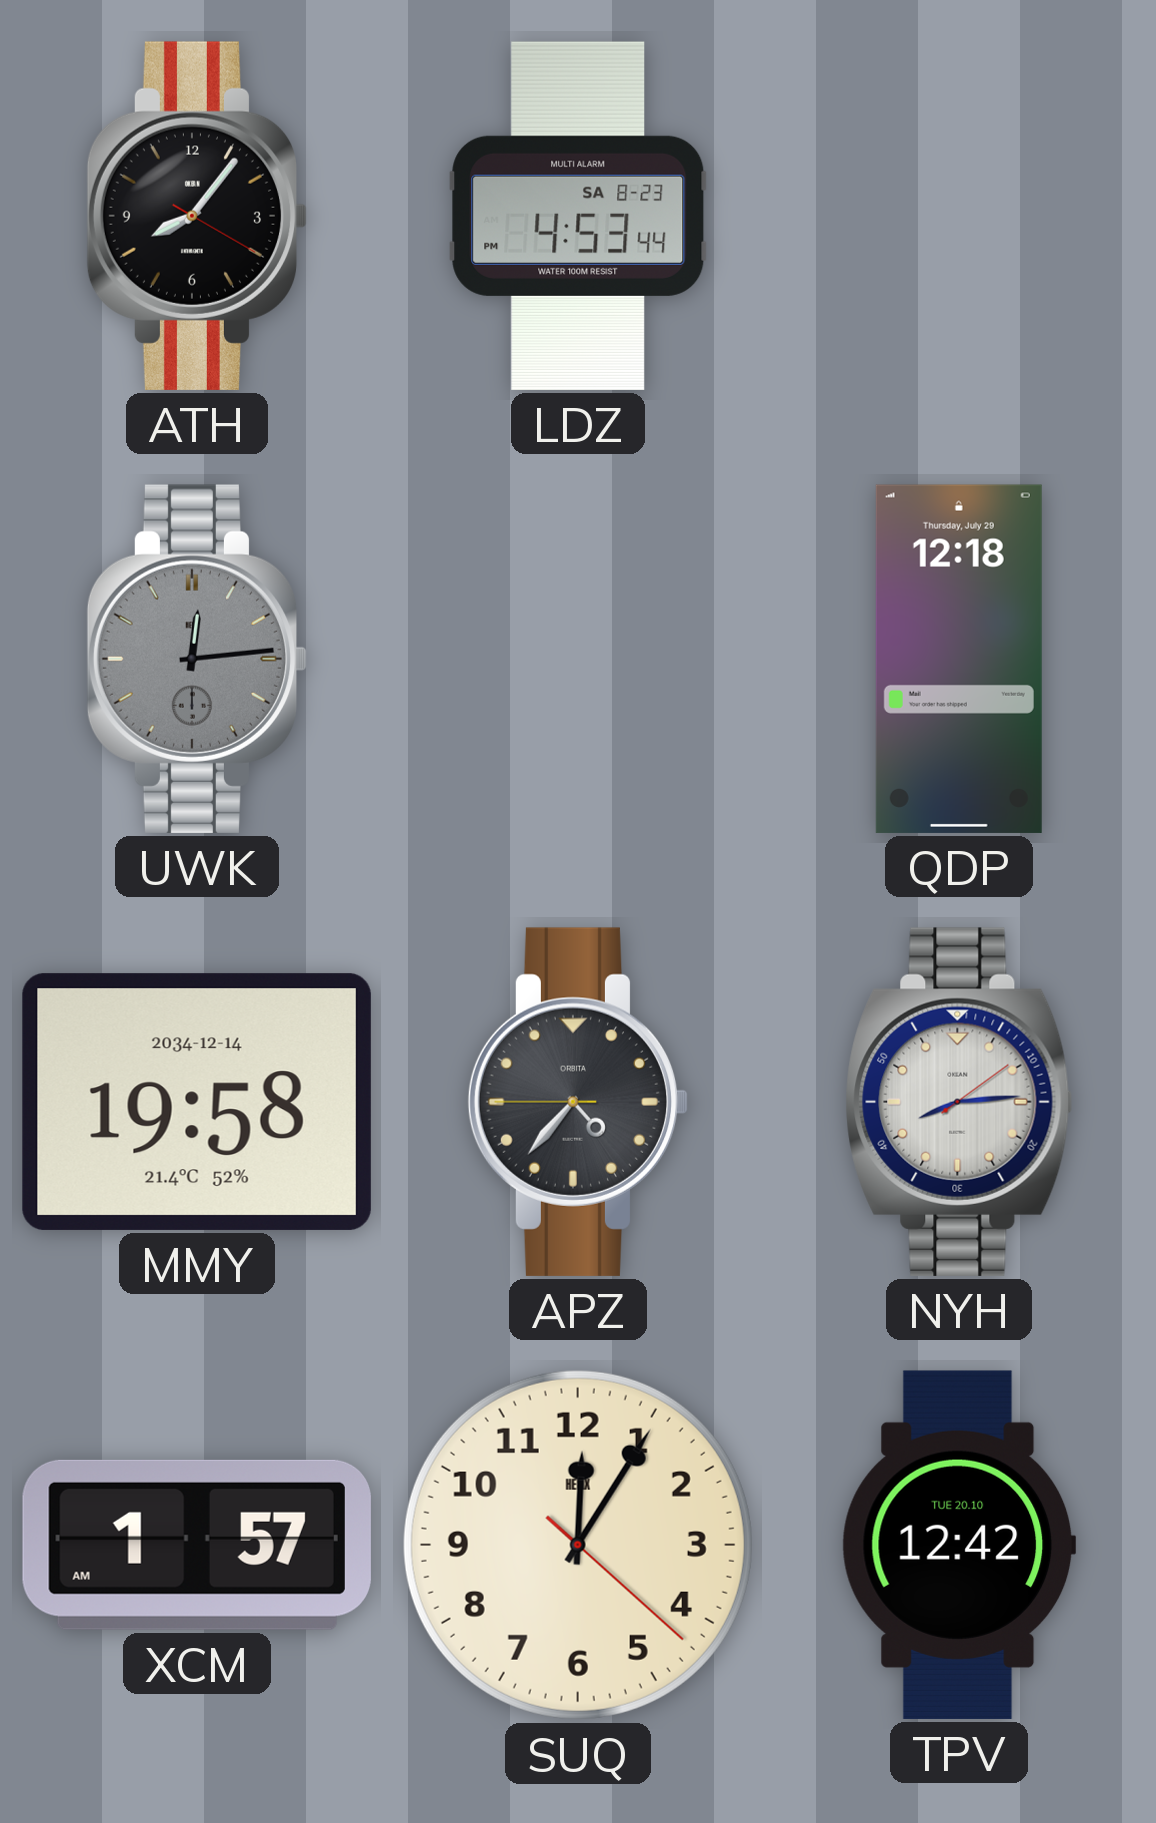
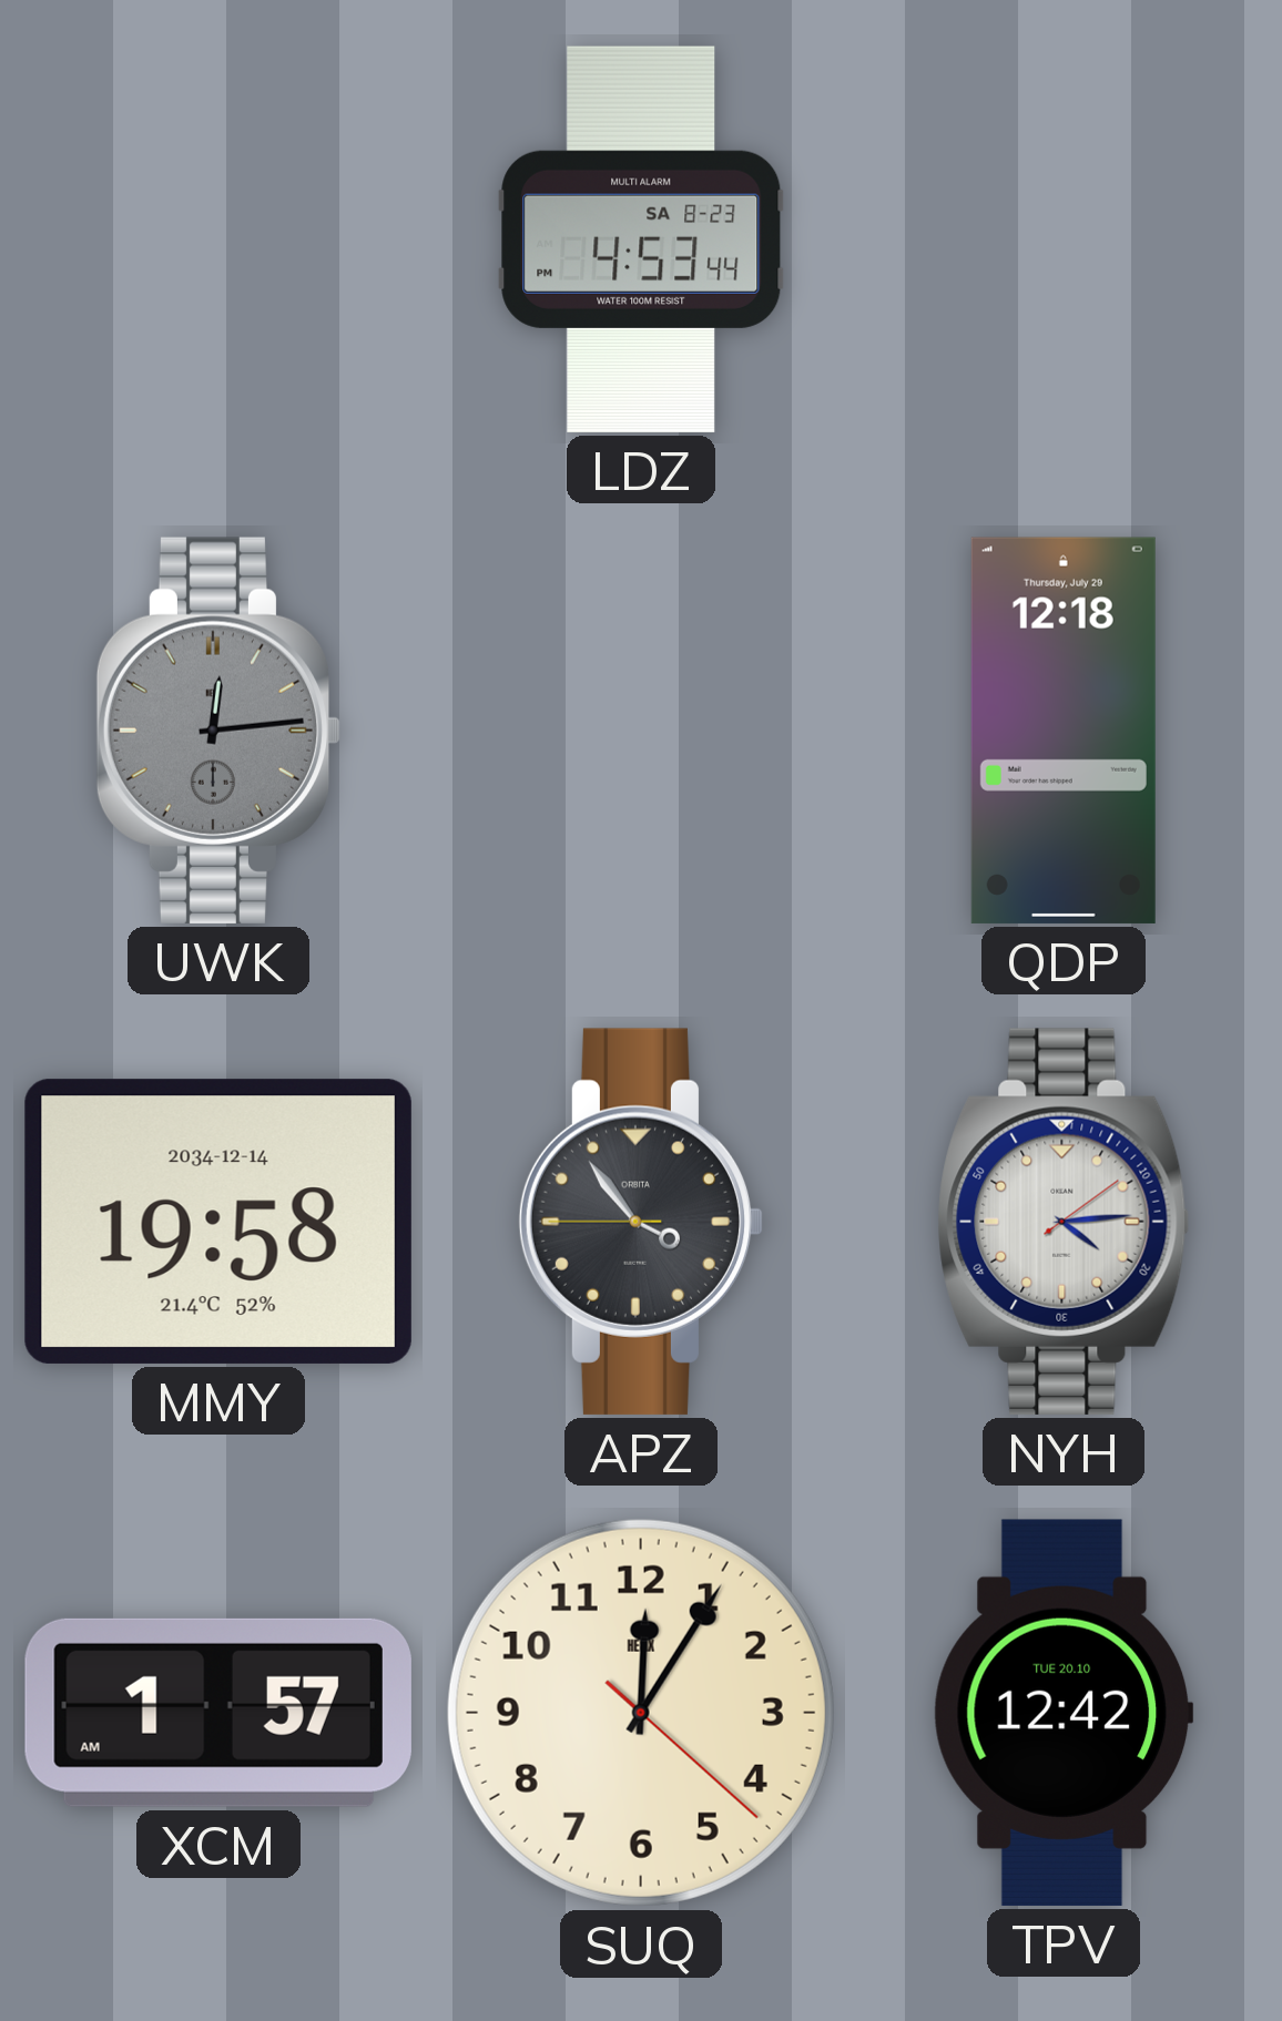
ATH: 8:06 -> none
APZ: 4:36 -> 3:53
NYH: 8:14 -> 4:14
